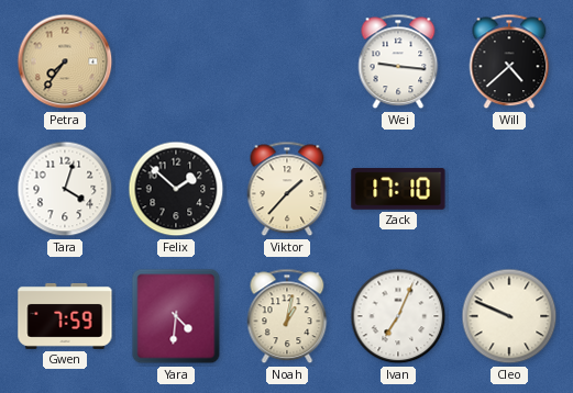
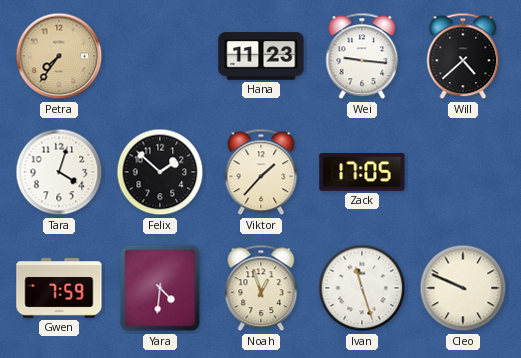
Hana: none -> 11:23
Zack: 17:10 -> 17:05
Noah: 1:02 -> 12:57
Ivan: 7:04 -> 11:27
